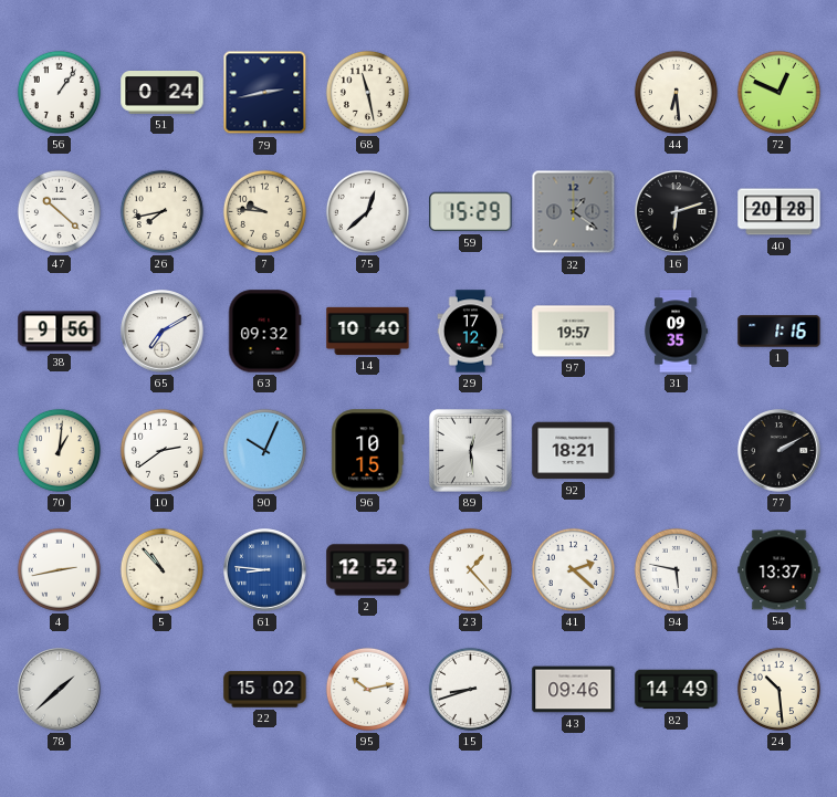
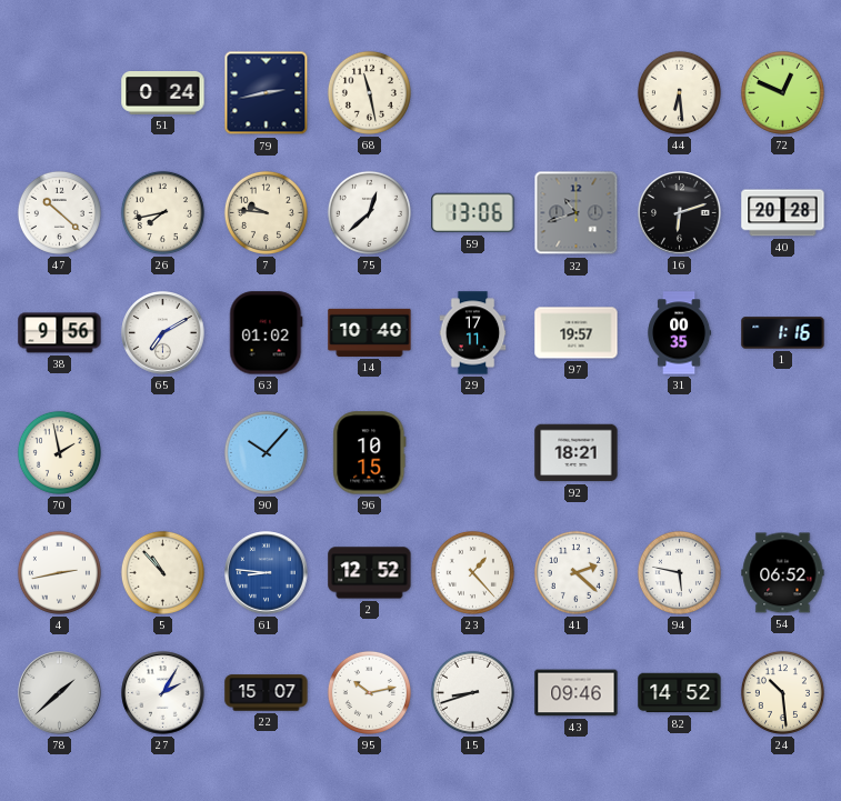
56: 1:06 -> none
59: 15:29 -> 13:06
32: 1:21 -> 10:42
63: 09:32 -> 01:02
29: 17:12 -> 17:11
31: 09:35 -> 00:35
70: 1:01 -> 1:58
10: 2:39 -> none
90: 10:04 -> 10:07
89: 12:29 -> none
77: 2:10 -> none
54: 13:37 -> 06:52
27: none -> 2:05
22: 15:02 -> 15:07
82: 14:49 -> 14:52
